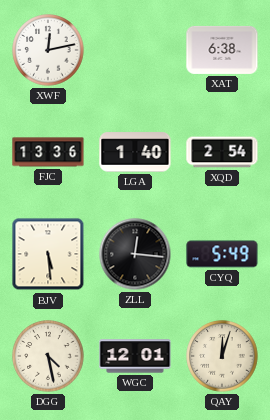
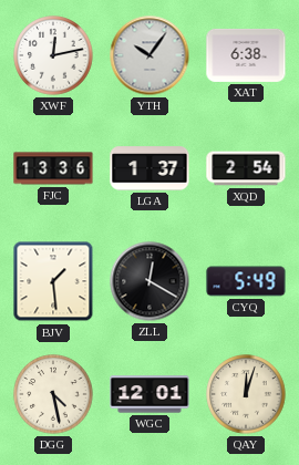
YTH: none -> 10:06
LGA: 1:40 -> 1:37
BJV: 5:29 -> 1:29
ZLL: 12:16 -> 12:20
